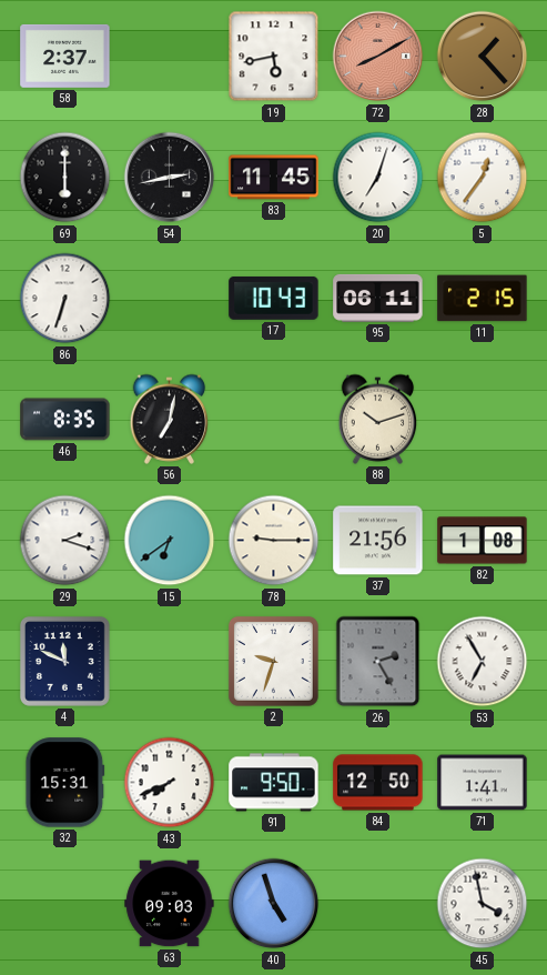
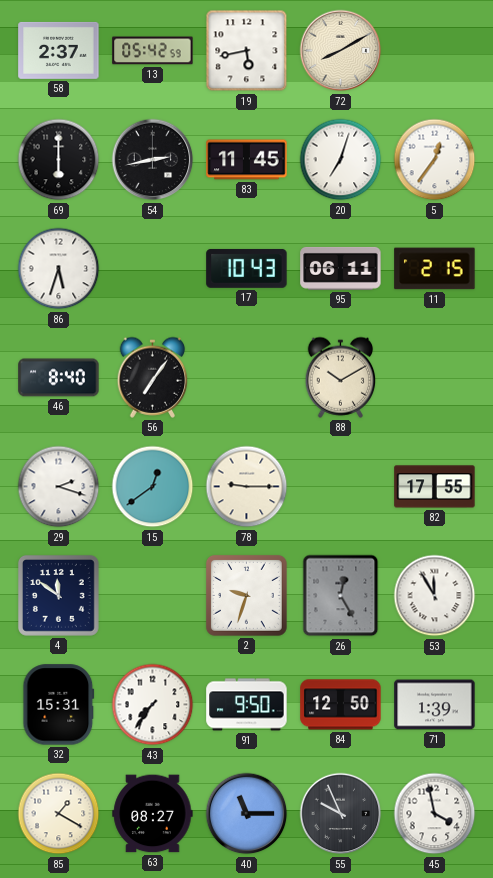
13: none -> 05:42
72 dial: salmon -> cream
28: 1:23 -> none
86: 6:33 -> 5:33
46: 8:35 -> 8:40
56: 7:02 -> 7:06
88: 10:12 -> 10:10
15: 6:39 -> 12:39
37: 21:56 -> none
82: 1:08 -> 17:55
4: 11:49 -> 11:51
26: 2:25 -> 12:25
53: 6:55 -> 11:55
43: 7:41 -> 7:36
71: 1:41 -> 1:39
85: none -> 1:20
63: 09:03 -> 08:27
40: 4:57 -> 11:15
55: none -> 9:56
